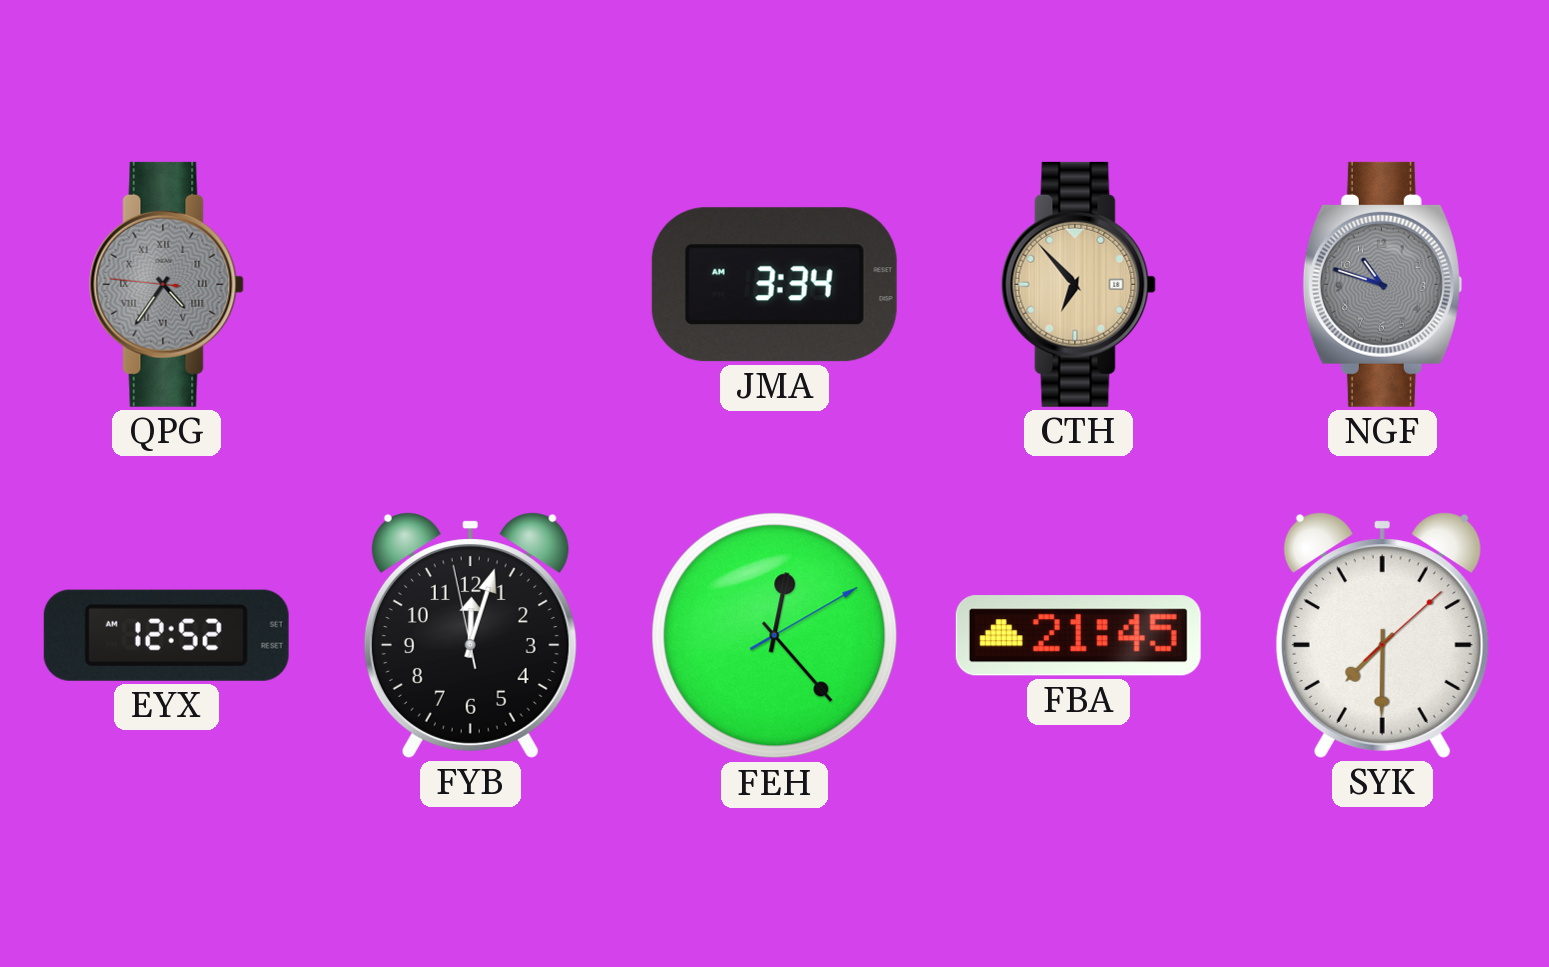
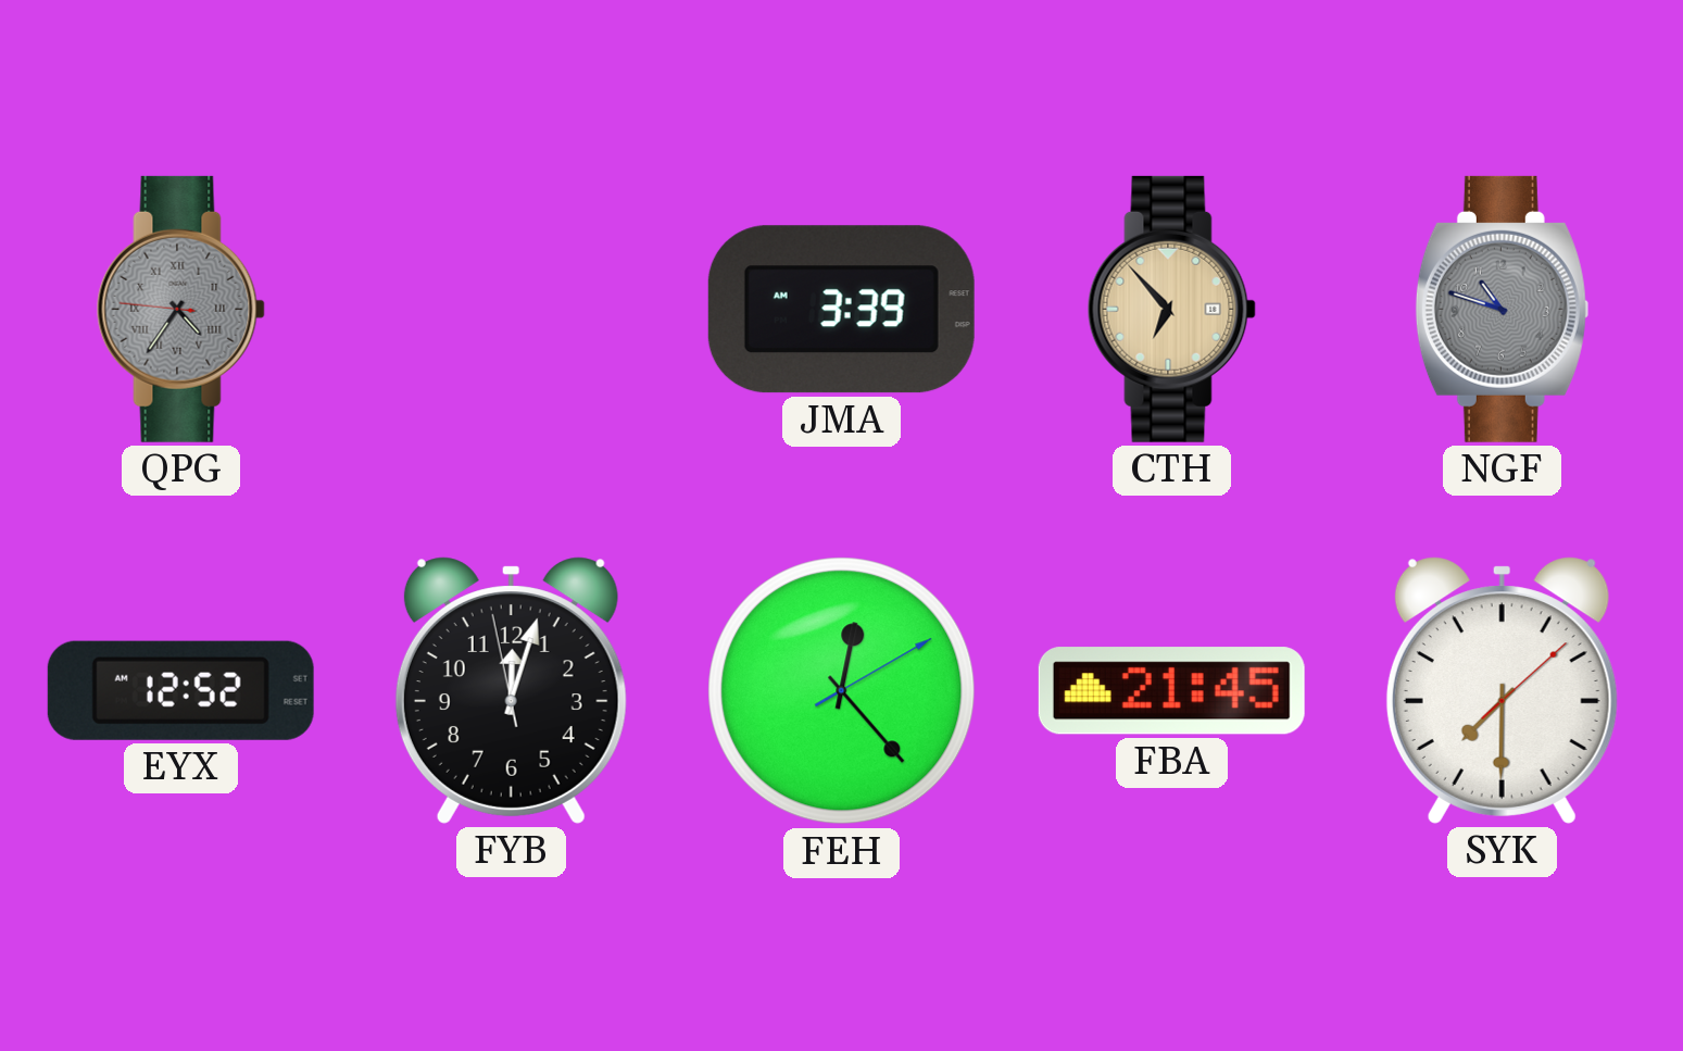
JMA: 3:34 -> 3:39
